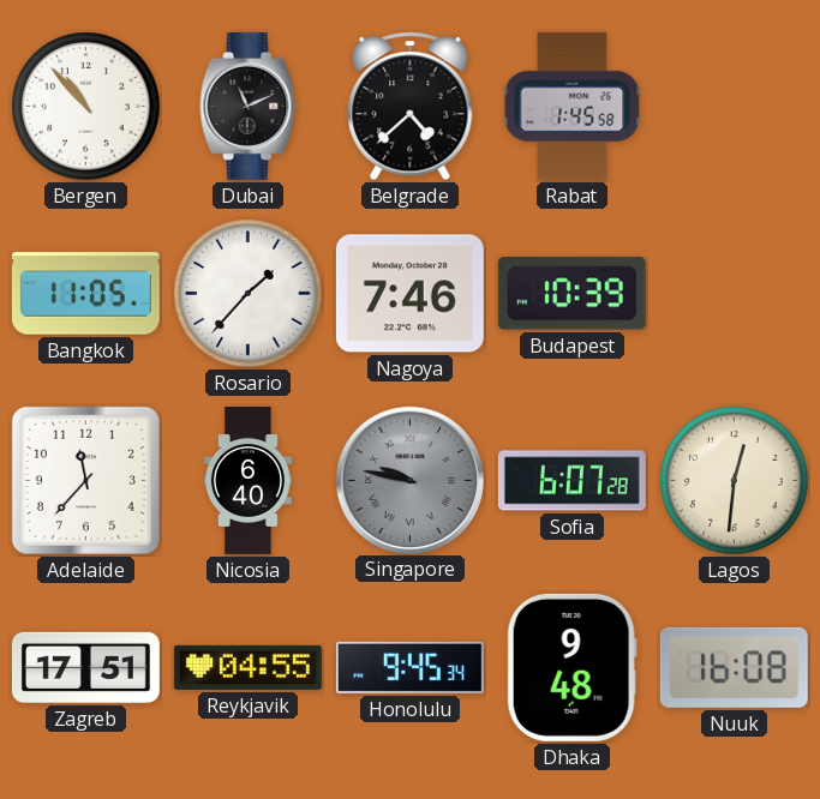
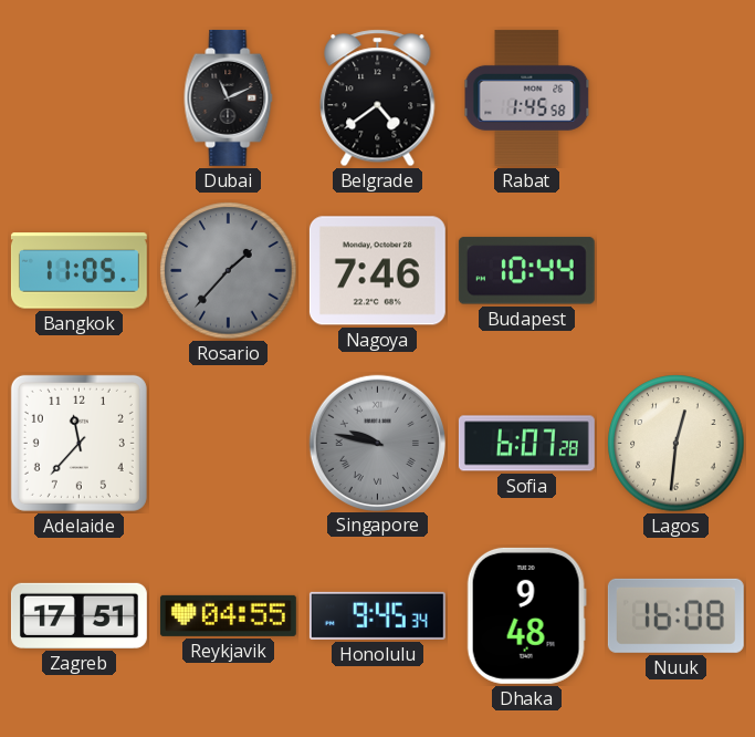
Bergen: 10:53 -> none
Belgrade: 4:38 -> 4:39
Rosario dial: white -> grey
Budapest: 10:39 -> 10:44
Nicosia: 6:40 -> none
